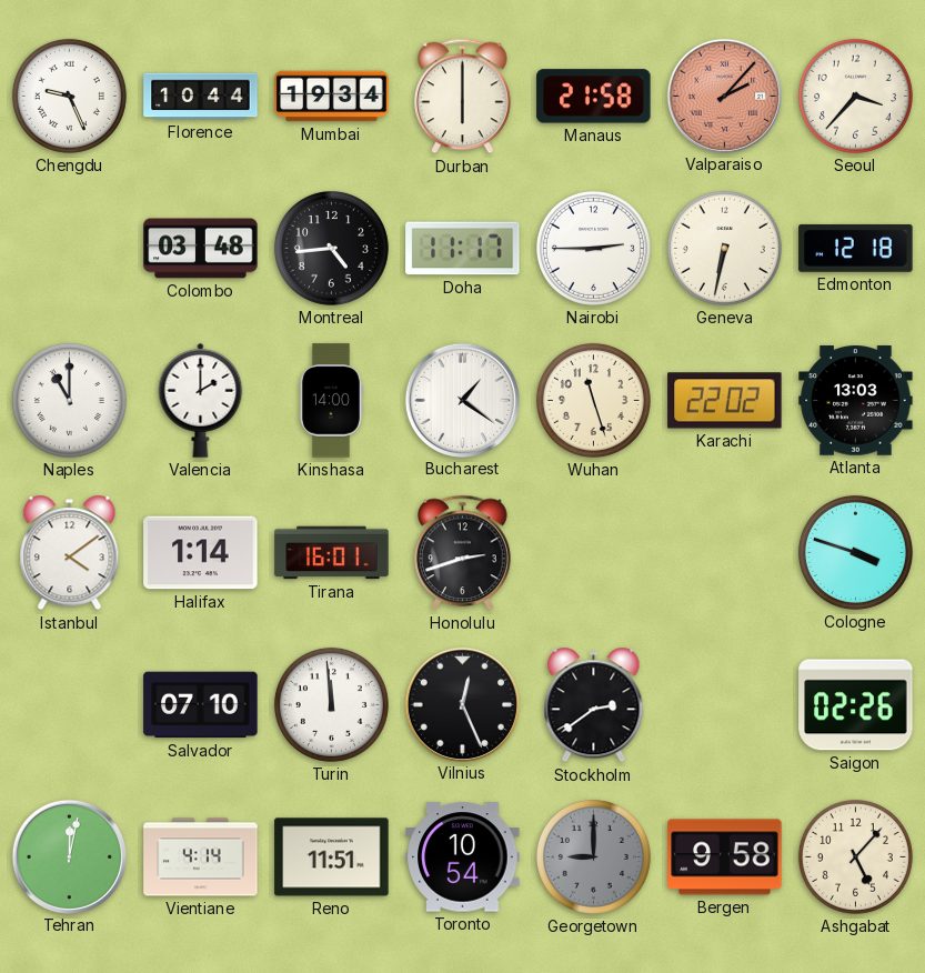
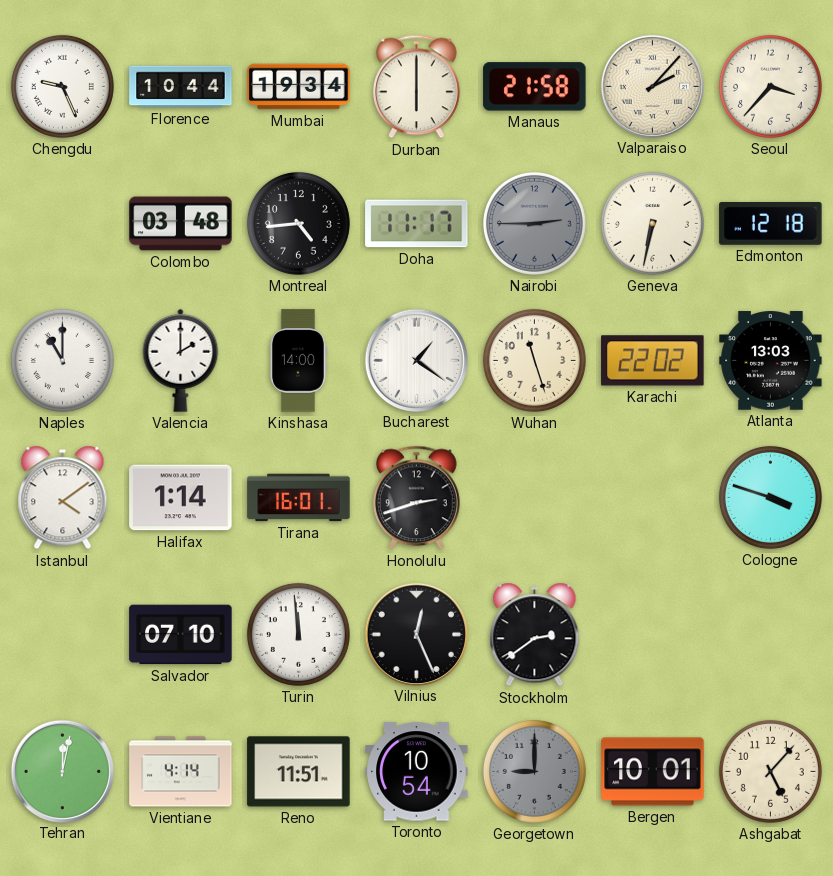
Valparaiso dial: salmon -> cream
Nairobi dial: white -> grey
Saigon: 02:26 -> none
Bergen: 9:58 -> 10:01
